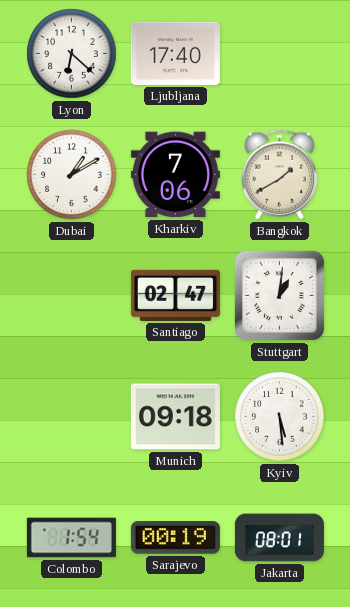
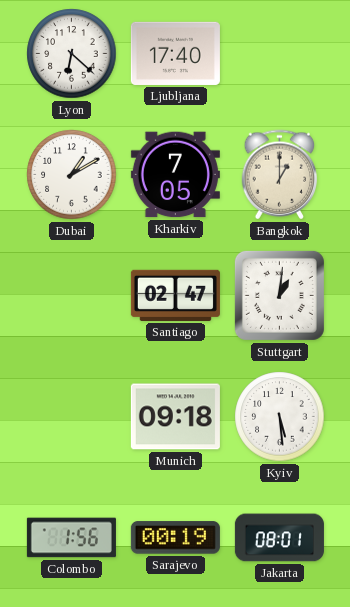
Kharkiv: 7:06 -> 7:05
Bangkok: 1:40 -> 1:00
Colombo: 1:54 -> 1:56
